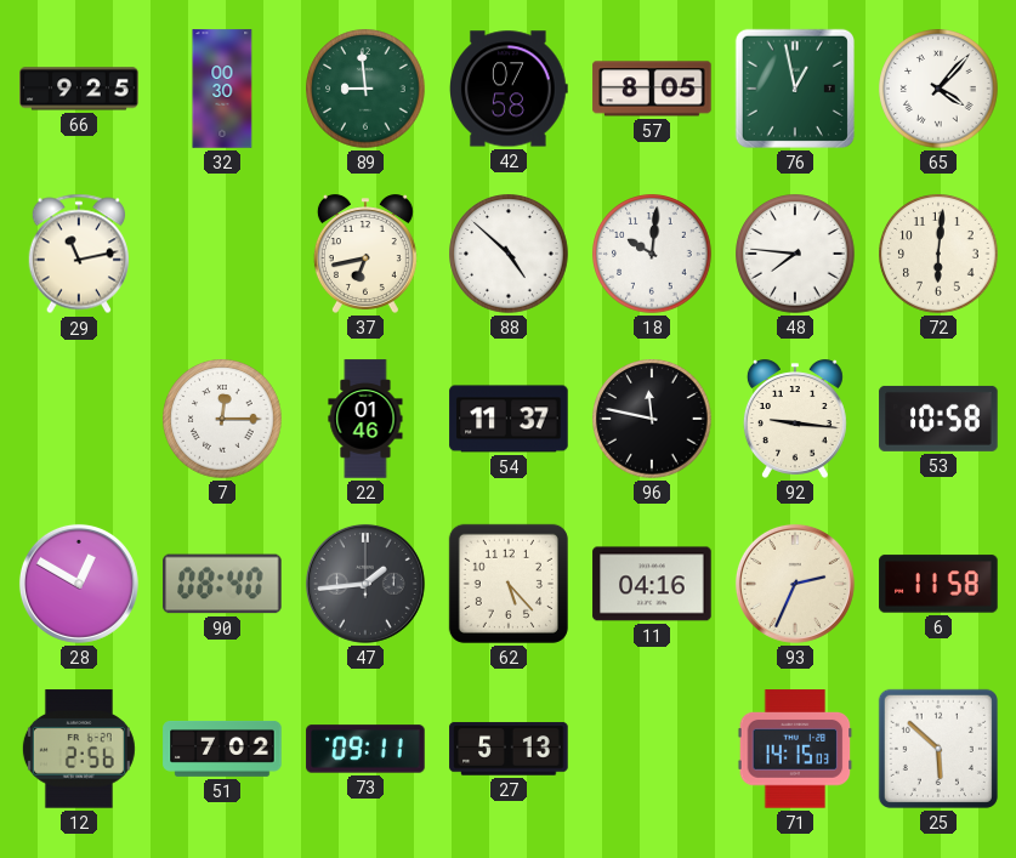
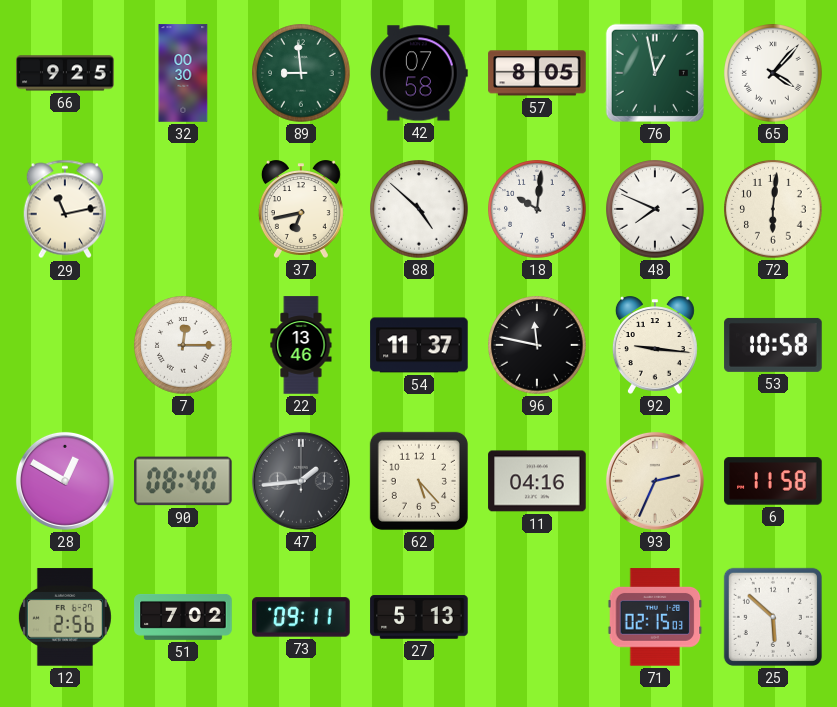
48: 7:46 -> 7:49
22: 01:46 -> 13:46
71: 14:15 -> 02:15
